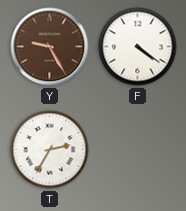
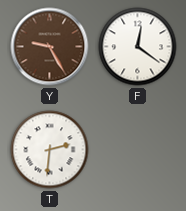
F: 4:21 -> 12:21
T: 2:35 -> 2:31
